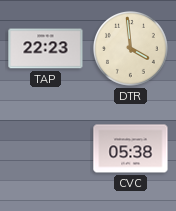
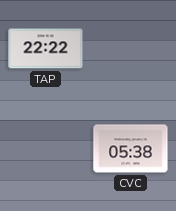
TAP: 22:23 -> 22:22
DTR: 3:59 -> none
